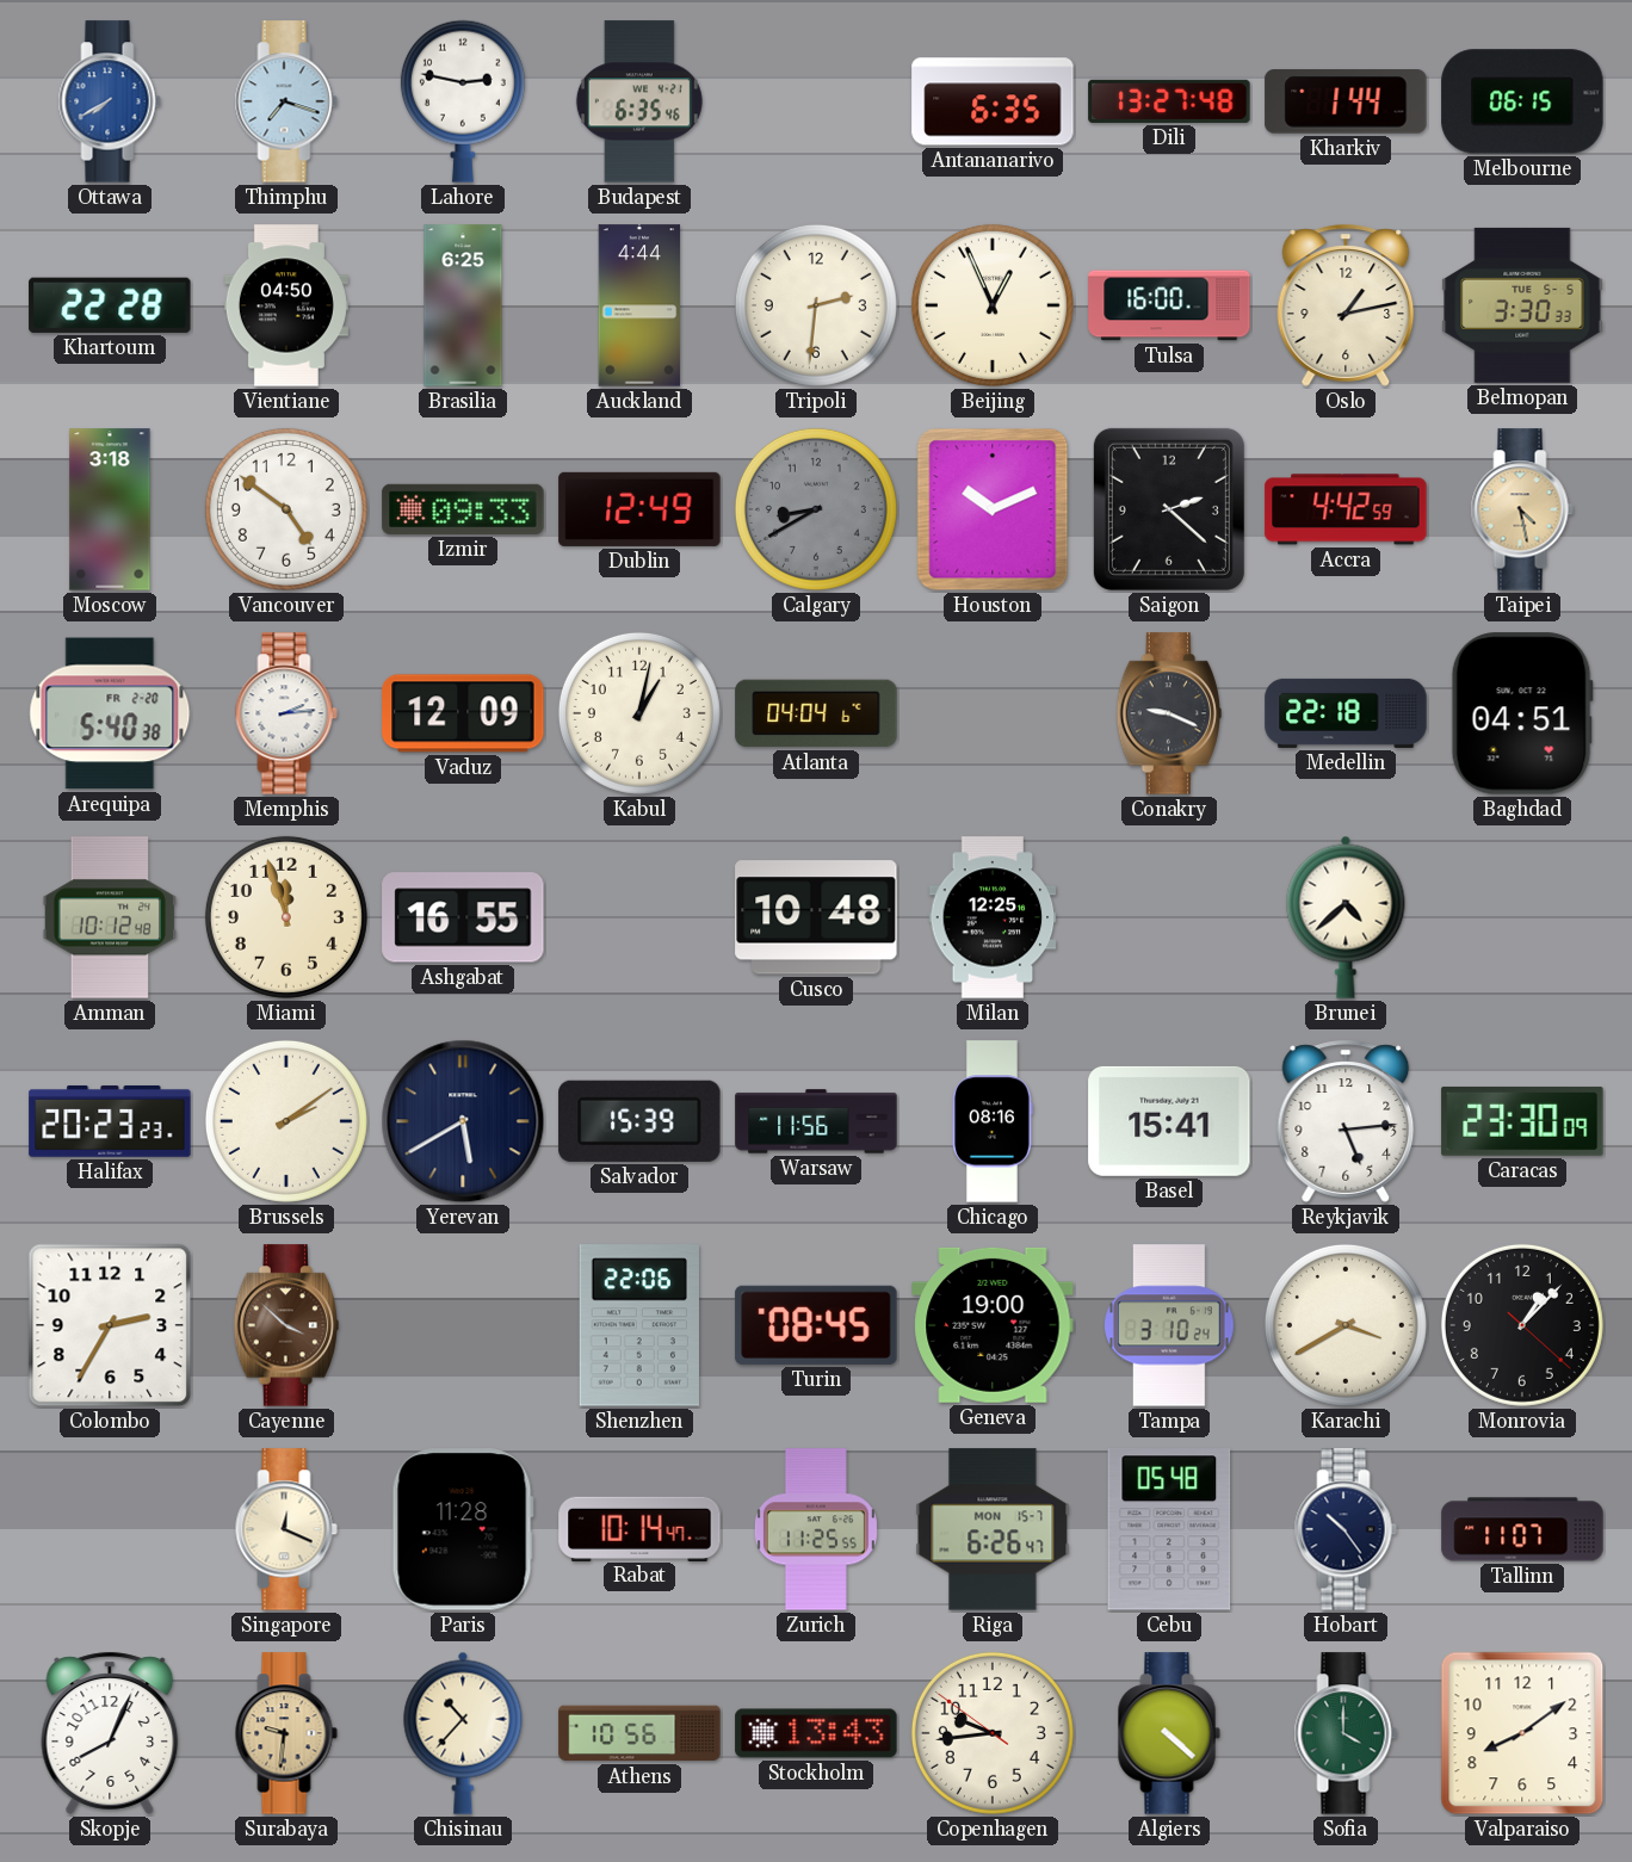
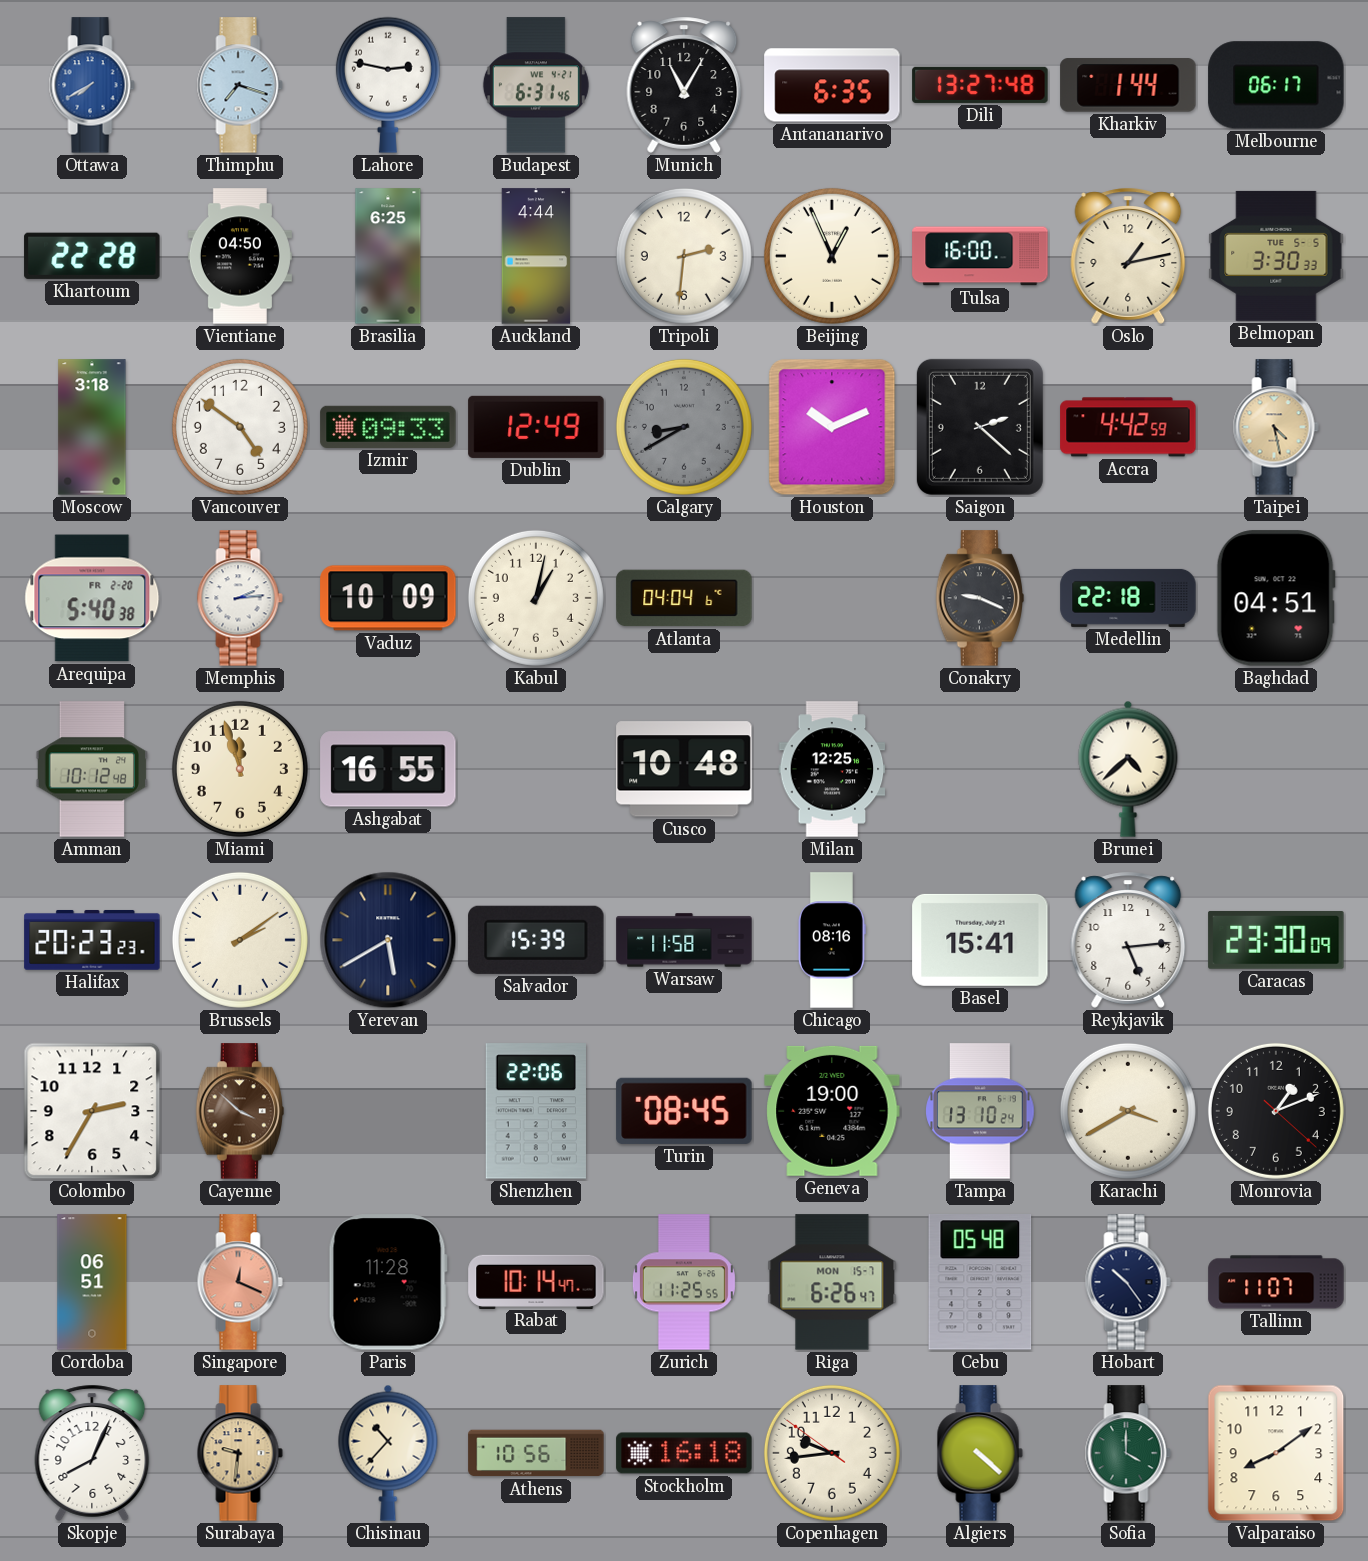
Budapest: 6:35 -> 6:31
Munich: none -> 11:05
Melbourne: 06:15 -> 06:17
Vaduz: 12:09 -> 10:09
Warsaw: 11:56 -> 11:58
Tampa: 3:10 -> 13:10
Monrovia: 1:07 -> 1:11
Cordoba: none -> 06:51
Singapore dial: cream -> salmon
Stockholm: 13:43 -> 16:18
